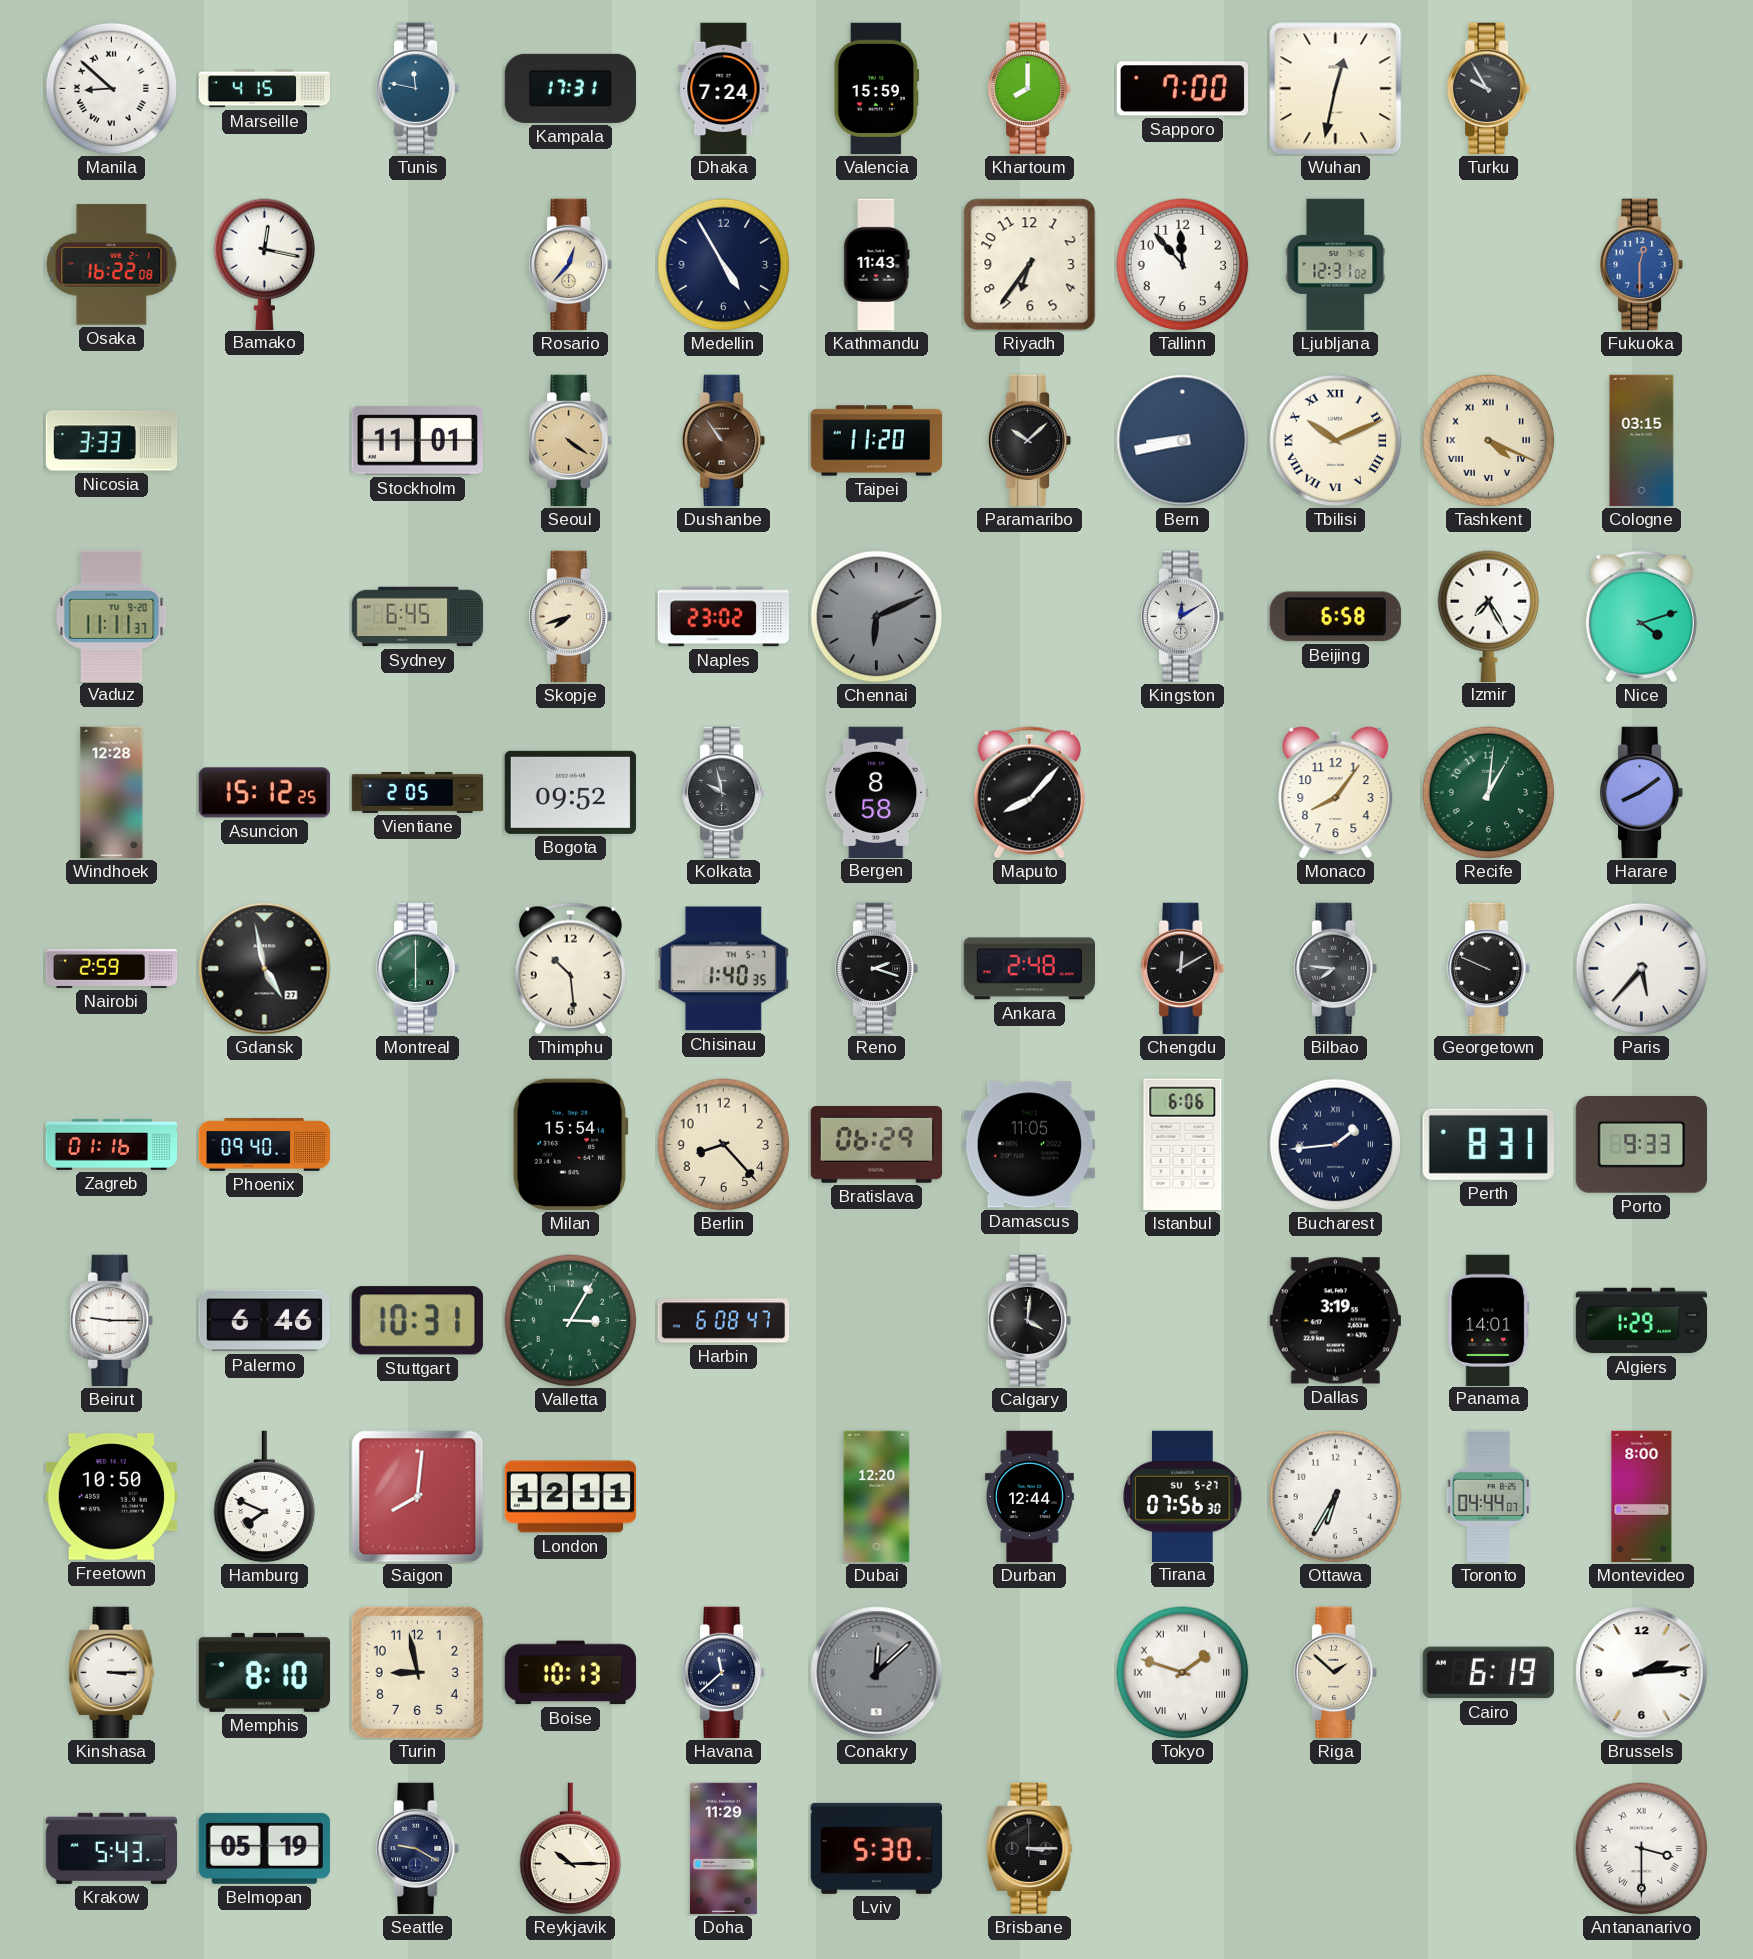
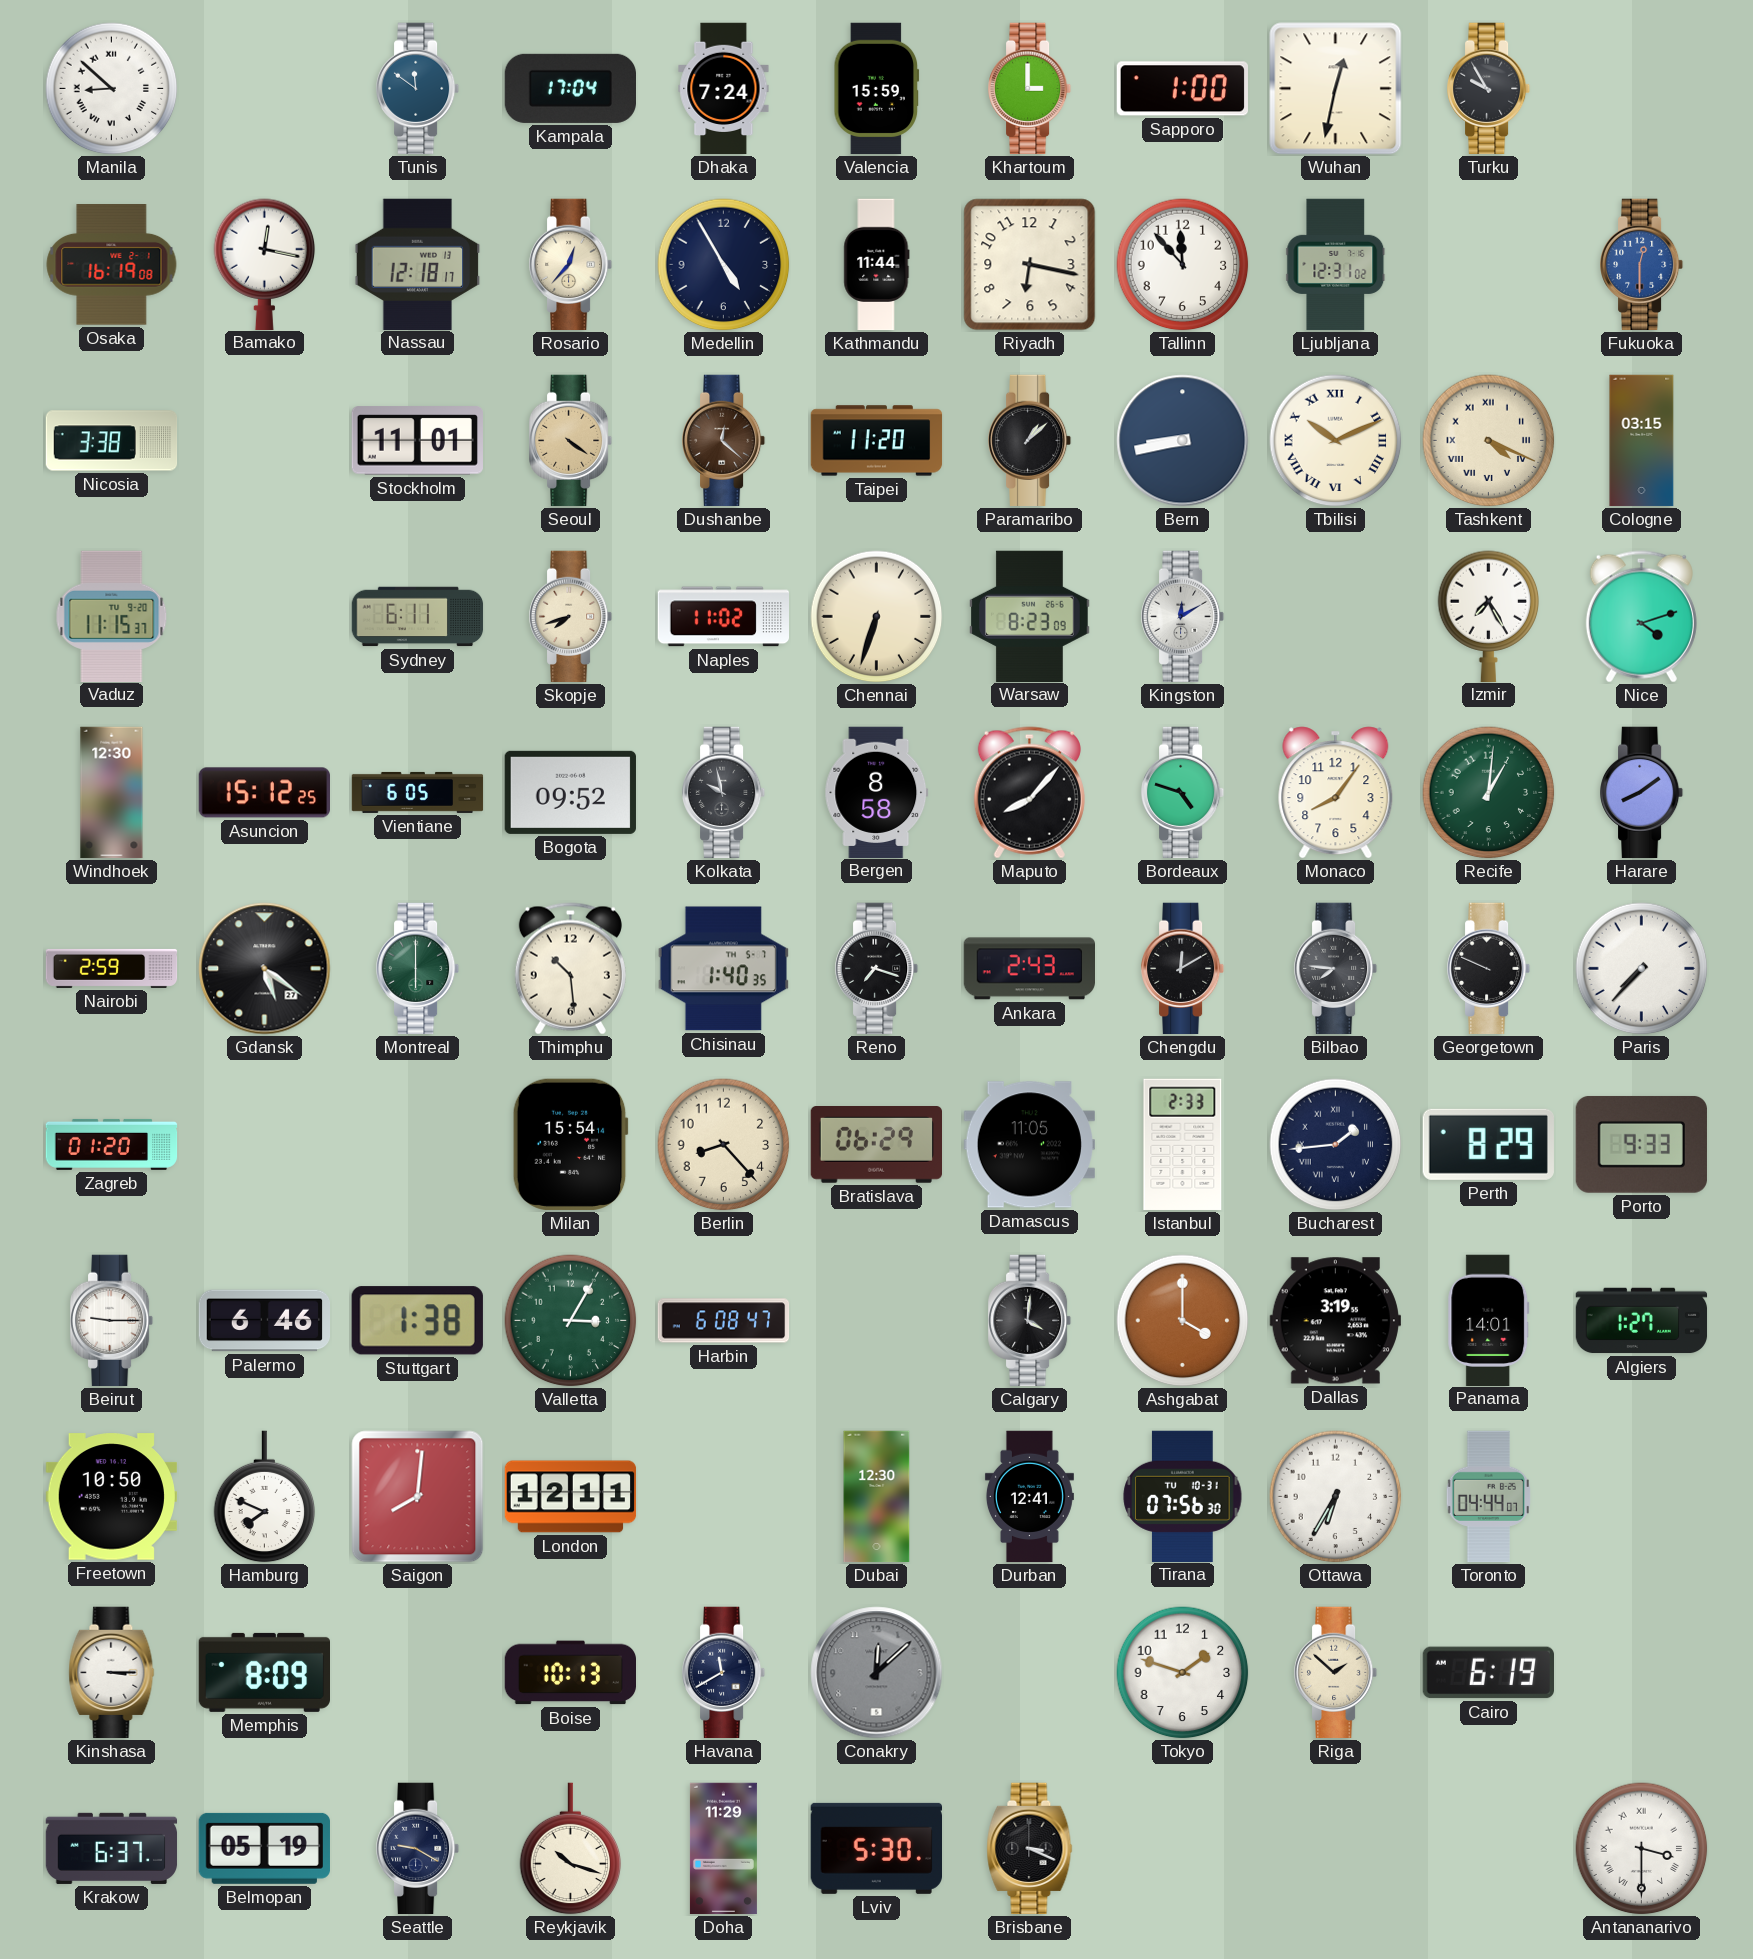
Marseille: 4:15 -> none
Tunis: 11:47 -> 11:51
Kampala: 17:31 -> 17:04
Khartoum: 8:00 -> 3:00
Sapporo: 7:00 -> 1:00
Osaka: 16:22 -> 16:19
Nassau: none -> 12:18
Kathmandu: 11:43 -> 11:44
Riyadh: 6:36 -> 6:17
Nicosia: 3:33 -> 3:38
Dushanbe: 10:54 -> 12:22
Paramaribo: 10:08 -> 1:08
Vaduz: 11:11 -> 11:15
Sydney: 6:45 -> 6:11
Naples: 23:02 -> 11:02
Chennai: 6:11 -> 6:33
Chennai dial: grey -> cream
Warsaw: none -> 8:23
Beijing: 6:58 -> none
Windhoek: 12:28 -> 12:30
Vientiane: 2:05 -> 6:05
Bordeaux: none -> 4:48
Gdansk: 4:58 -> 5:21
Reno: 2:18 -> 7:18
Ankara: 2:48 -> 2:43
Paris: 5:37 -> 7:37
Zagreb: 01:16 -> 01:20
Phoenix: 09:40 -> none
Istanbul: 6:06 -> 2:33
Perth: 8:31 -> 8:29
Stuttgart: 10:31 -> 1:38
Ashgabat: none -> 4:00
Algiers: 1:29 -> 1:27
Dubai: 12:20 -> 12:30
Durban: 12:44 -> 12:41
Tirana date: SU 5-27 -> TU 10-31
Montevideo: 8:00 -> none
Memphis: 8:10 -> 8:09
Turin: 8:58 -> none
Havana: 11:38 -> 11:40
Tokyo numerals: Roman -> Arabic
Brussels: 2:14 -> none
Krakow: 5:43 -> 6:37
Reykjavik: 10:15 -> 10:18
Brisbane: 3:15 -> 3:19
